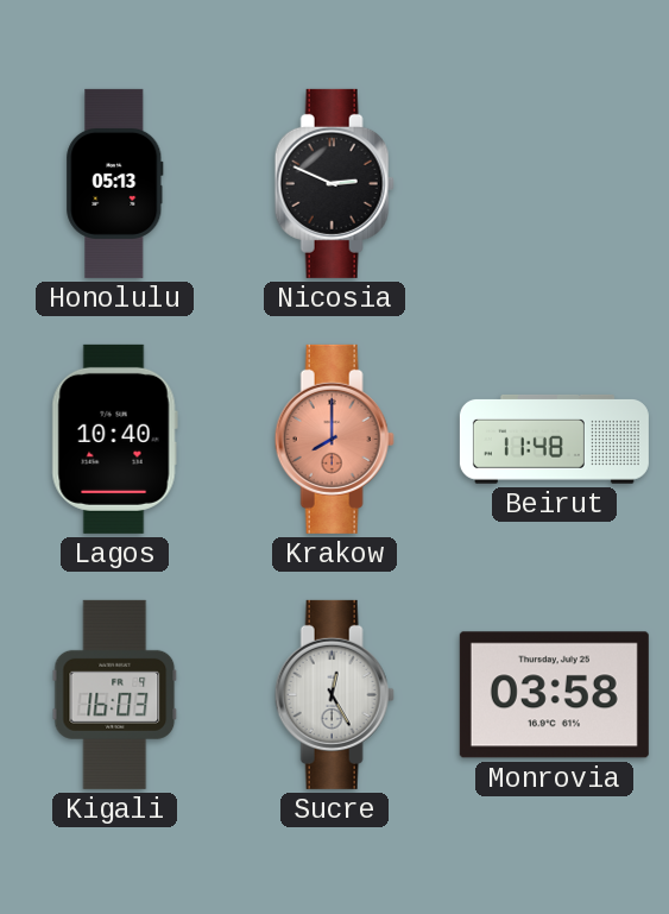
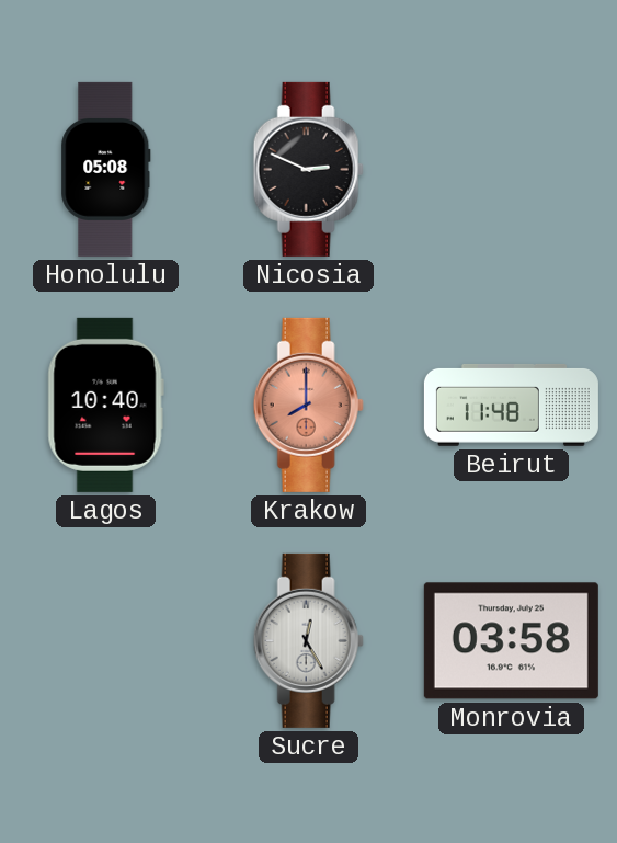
Honolulu: 05:13 -> 05:08
Kigali: 16:03 -> none
